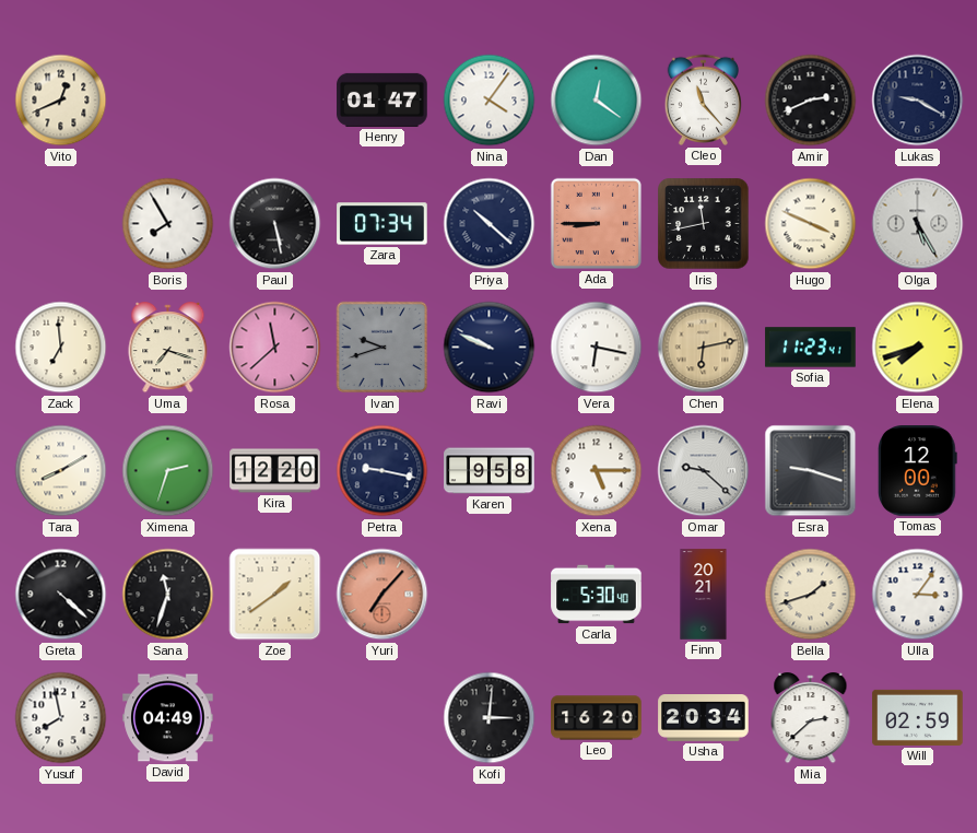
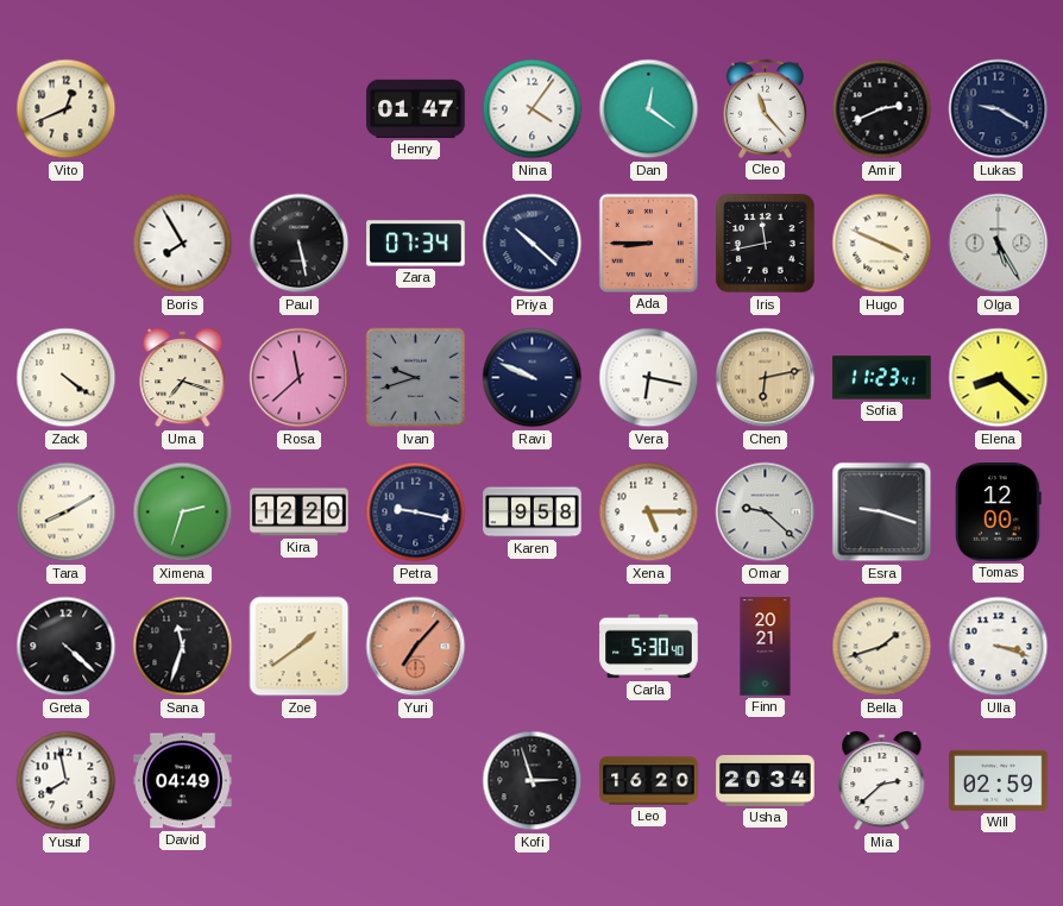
Zack: 6:59 -> 4:21
Elena: 7:42 -> 8:22
Ulla: 3:06 -> 3:18
Kofi: 3:01 -> 2:57
